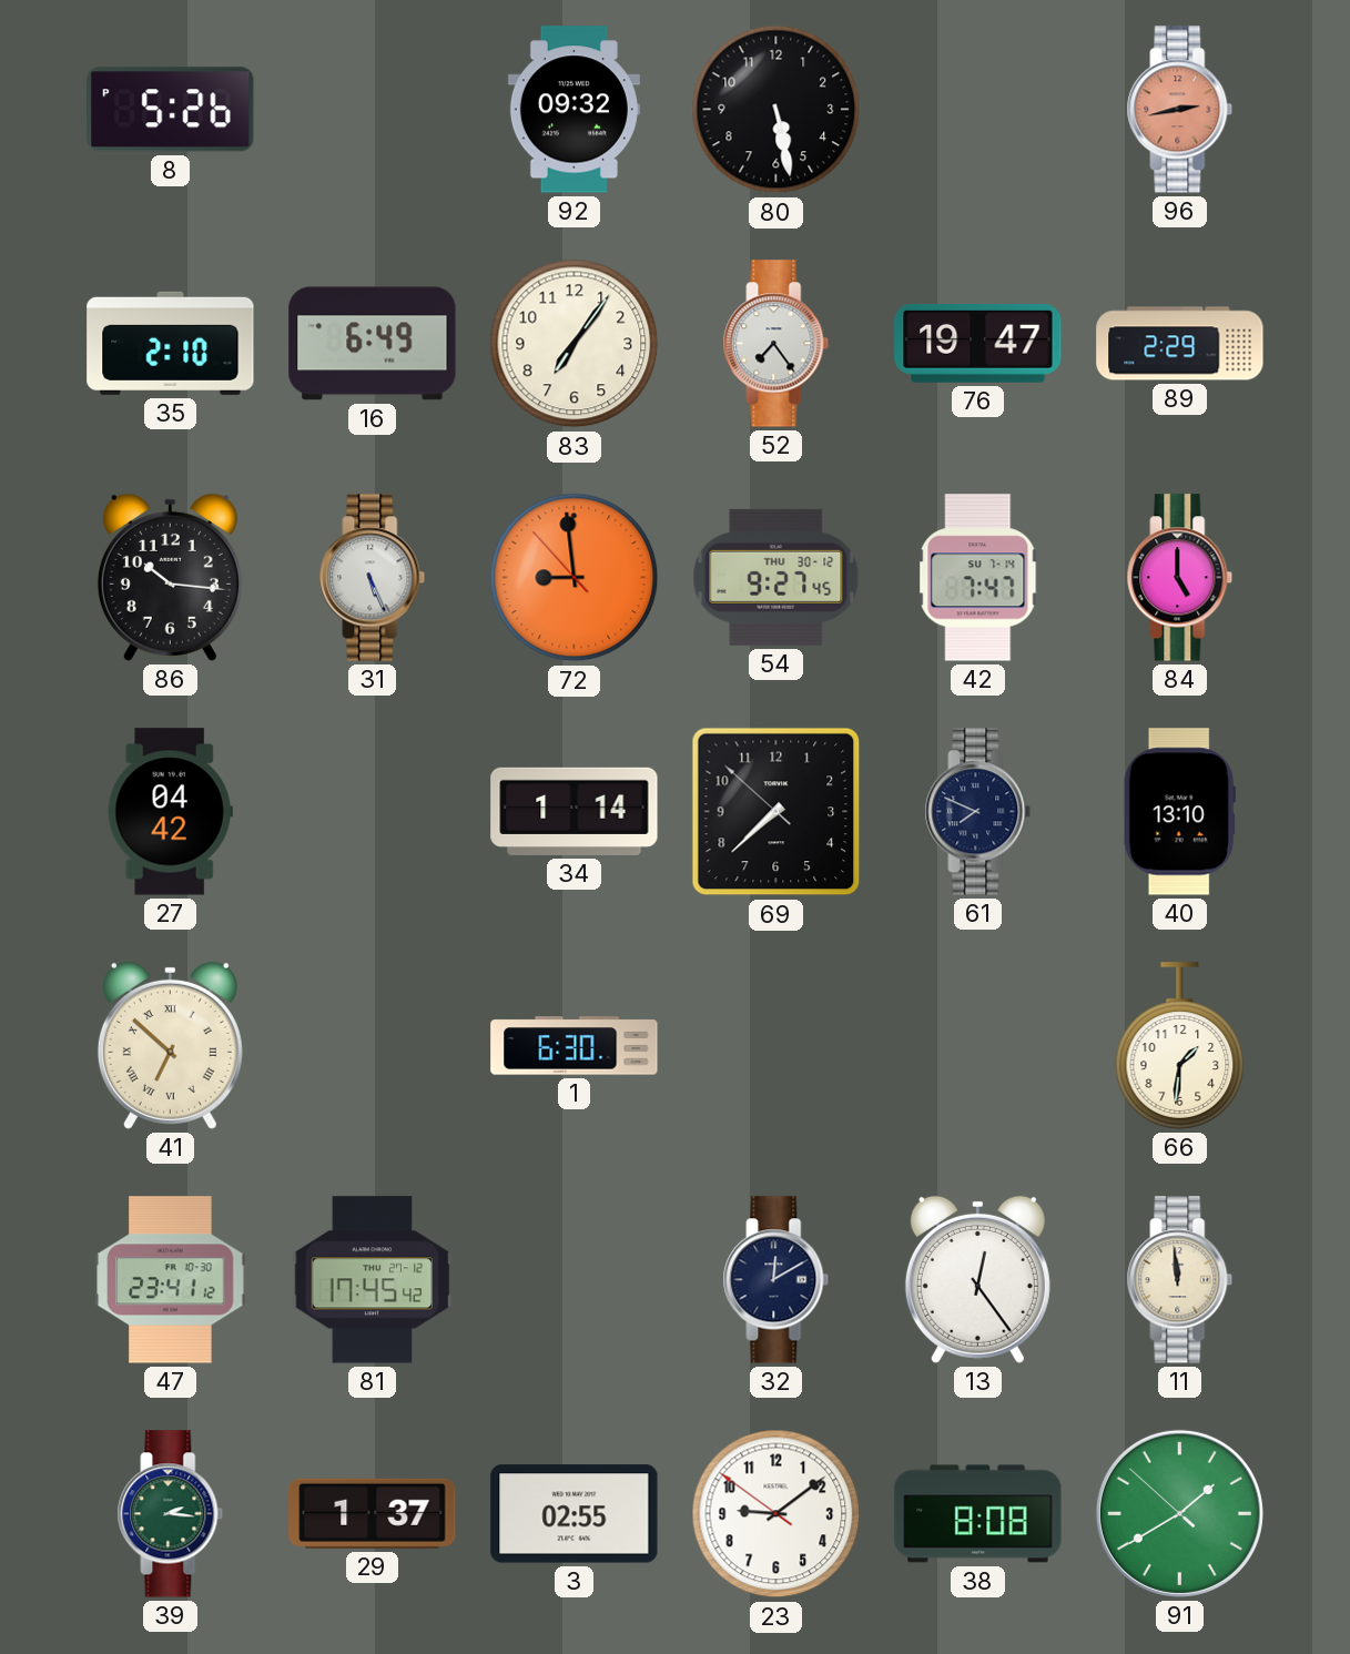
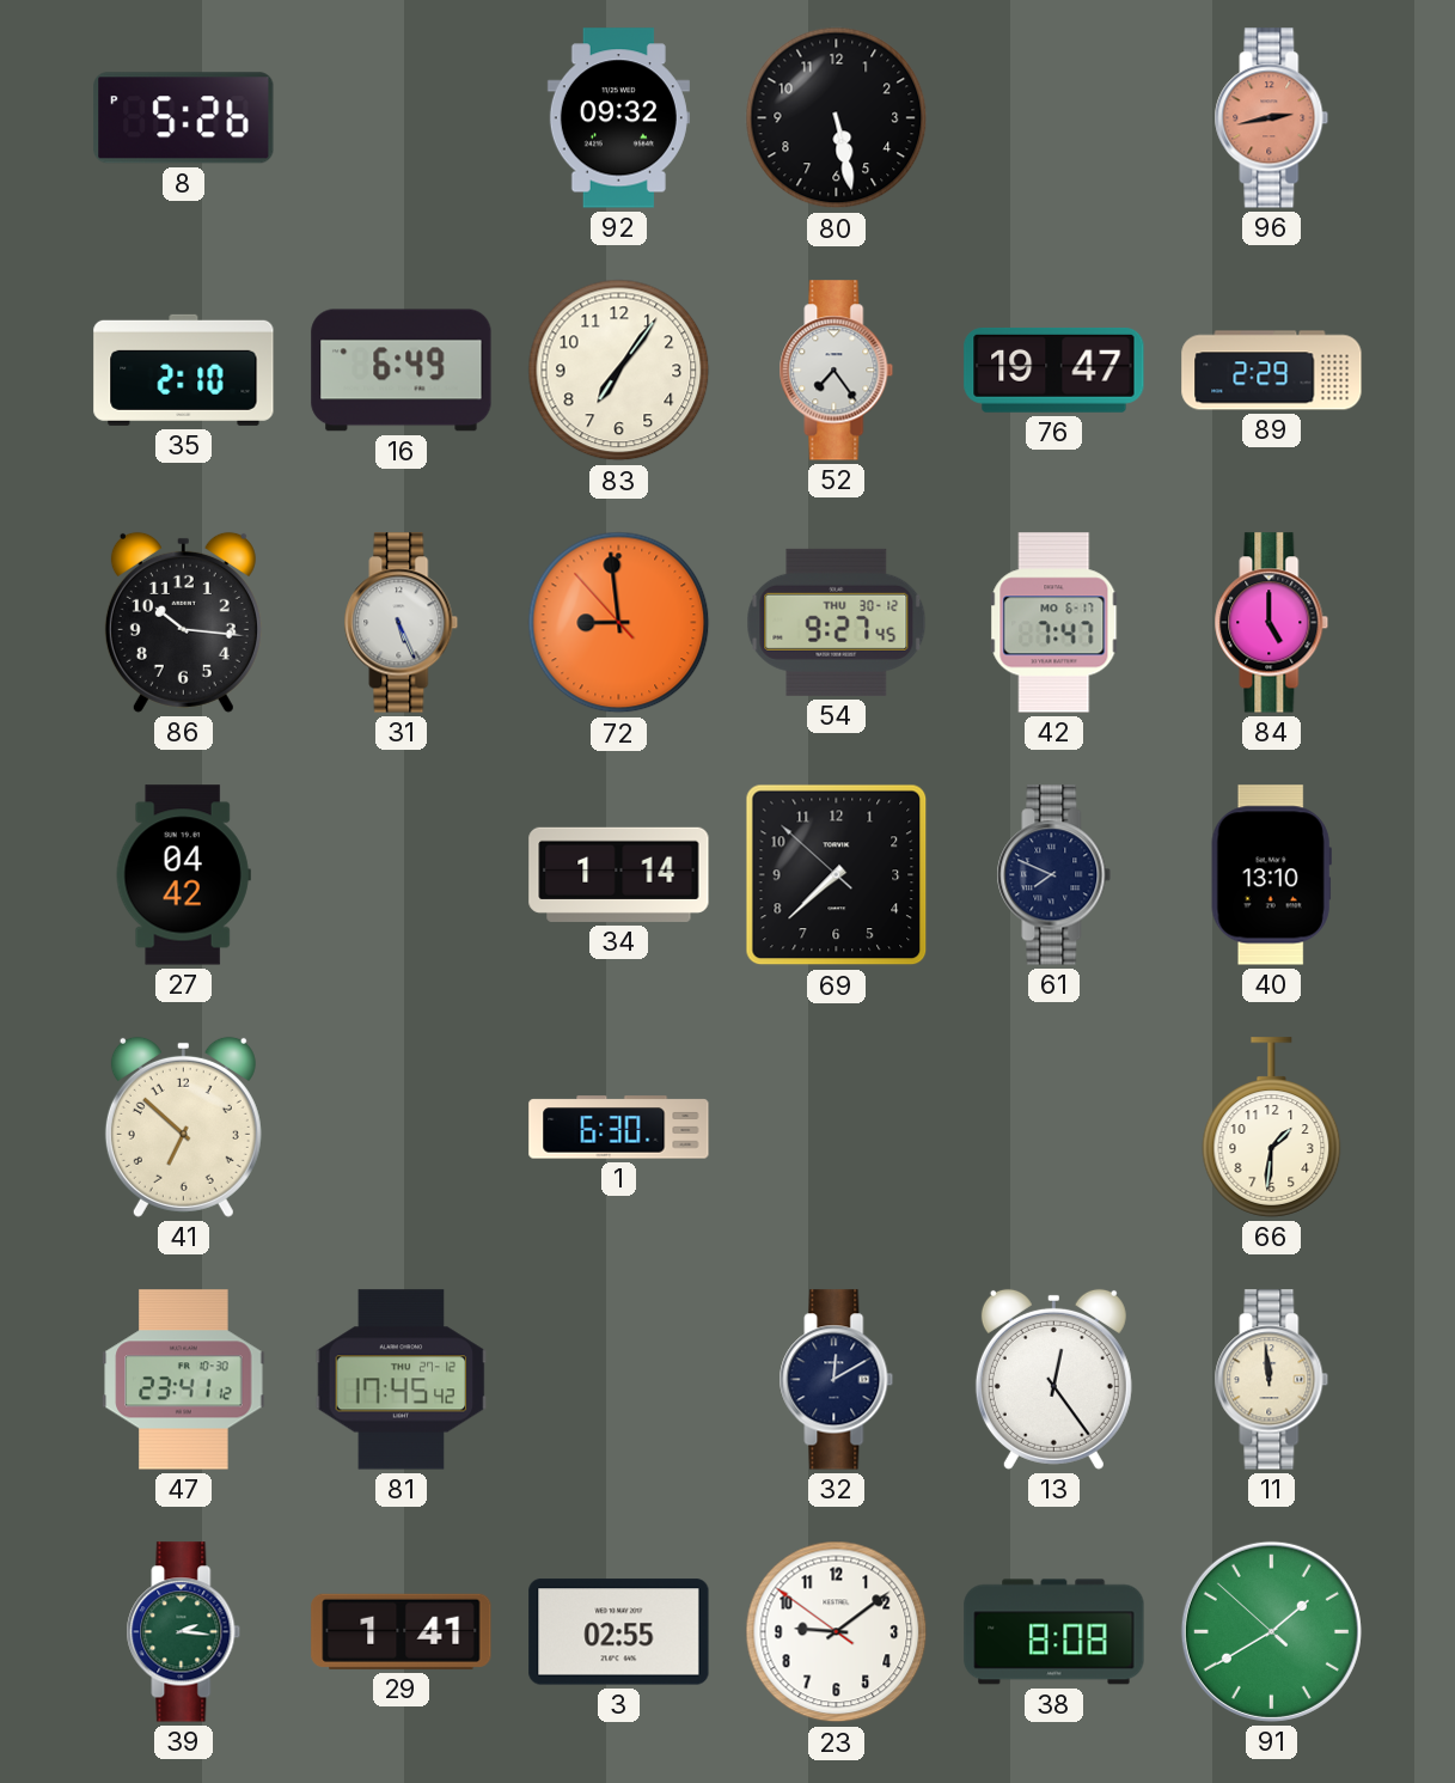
42 date: SU 7-14 -> MO 6-17
41 numerals: Roman -> Arabic
29: 1:37 -> 1:41
